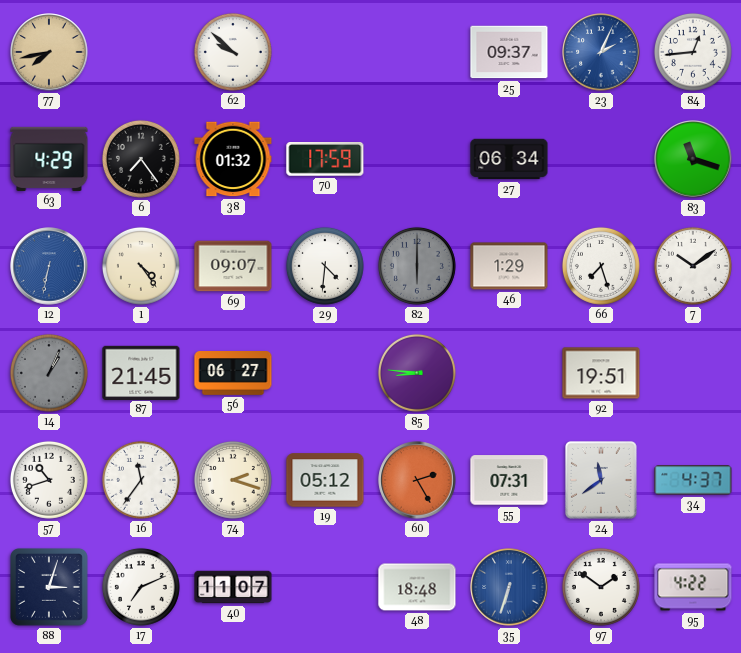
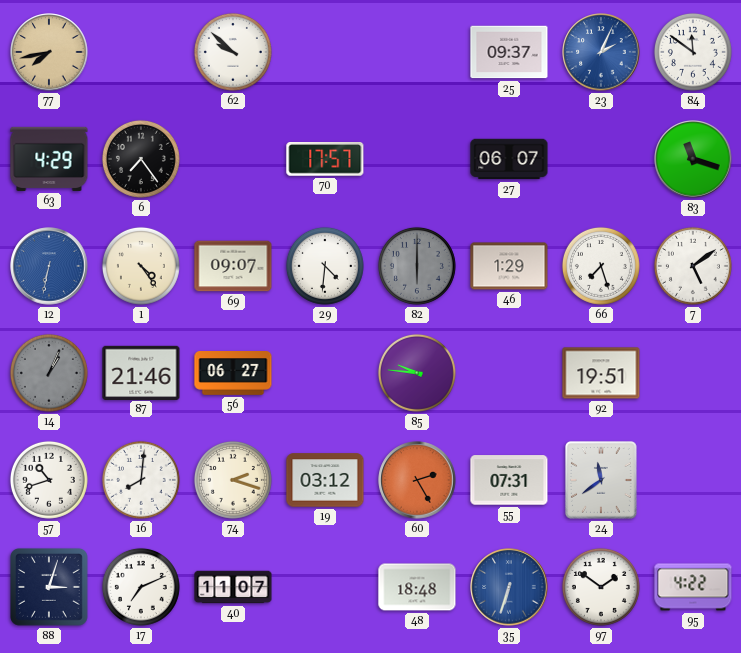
84: 12:44 -> 11:51
38: 01:32 -> none
70: 17:59 -> 17:57
27: 06:34 -> 06:07
7: 10:09 -> 5:09
87: 21:45 -> 21:46
85: 8:46 -> 9:46
16: 11:36 -> 8:01
19: 05:12 -> 03:12
34: 4:37 -> none
